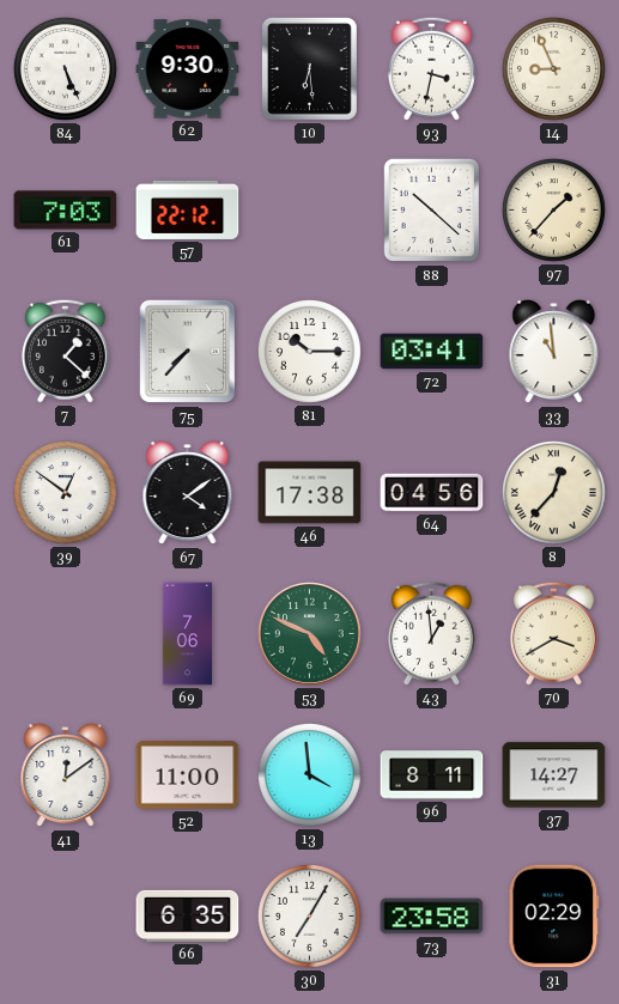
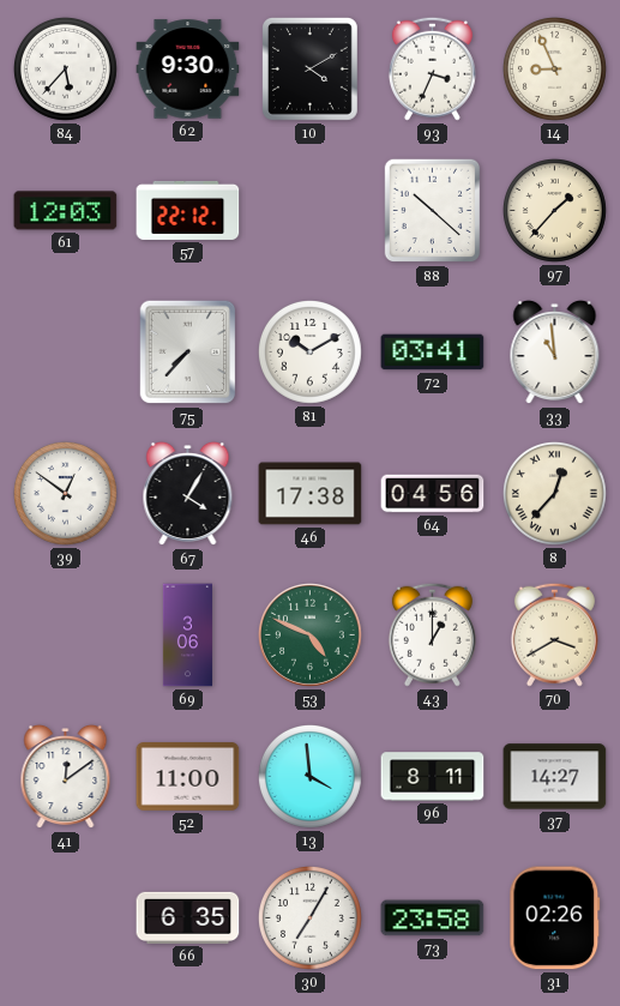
84: 5:26 -> 5:37
10: 6:29 -> 4:10
93: 3:32 -> 3:34
61: 7:03 -> 12:03
7: 1:22 -> none
81: 10:15 -> 10:10
67: 4:09 -> 4:05
69: 7:06 -> 3:06
43: 12:59 -> 1:00
31: 02:29 -> 02:26
